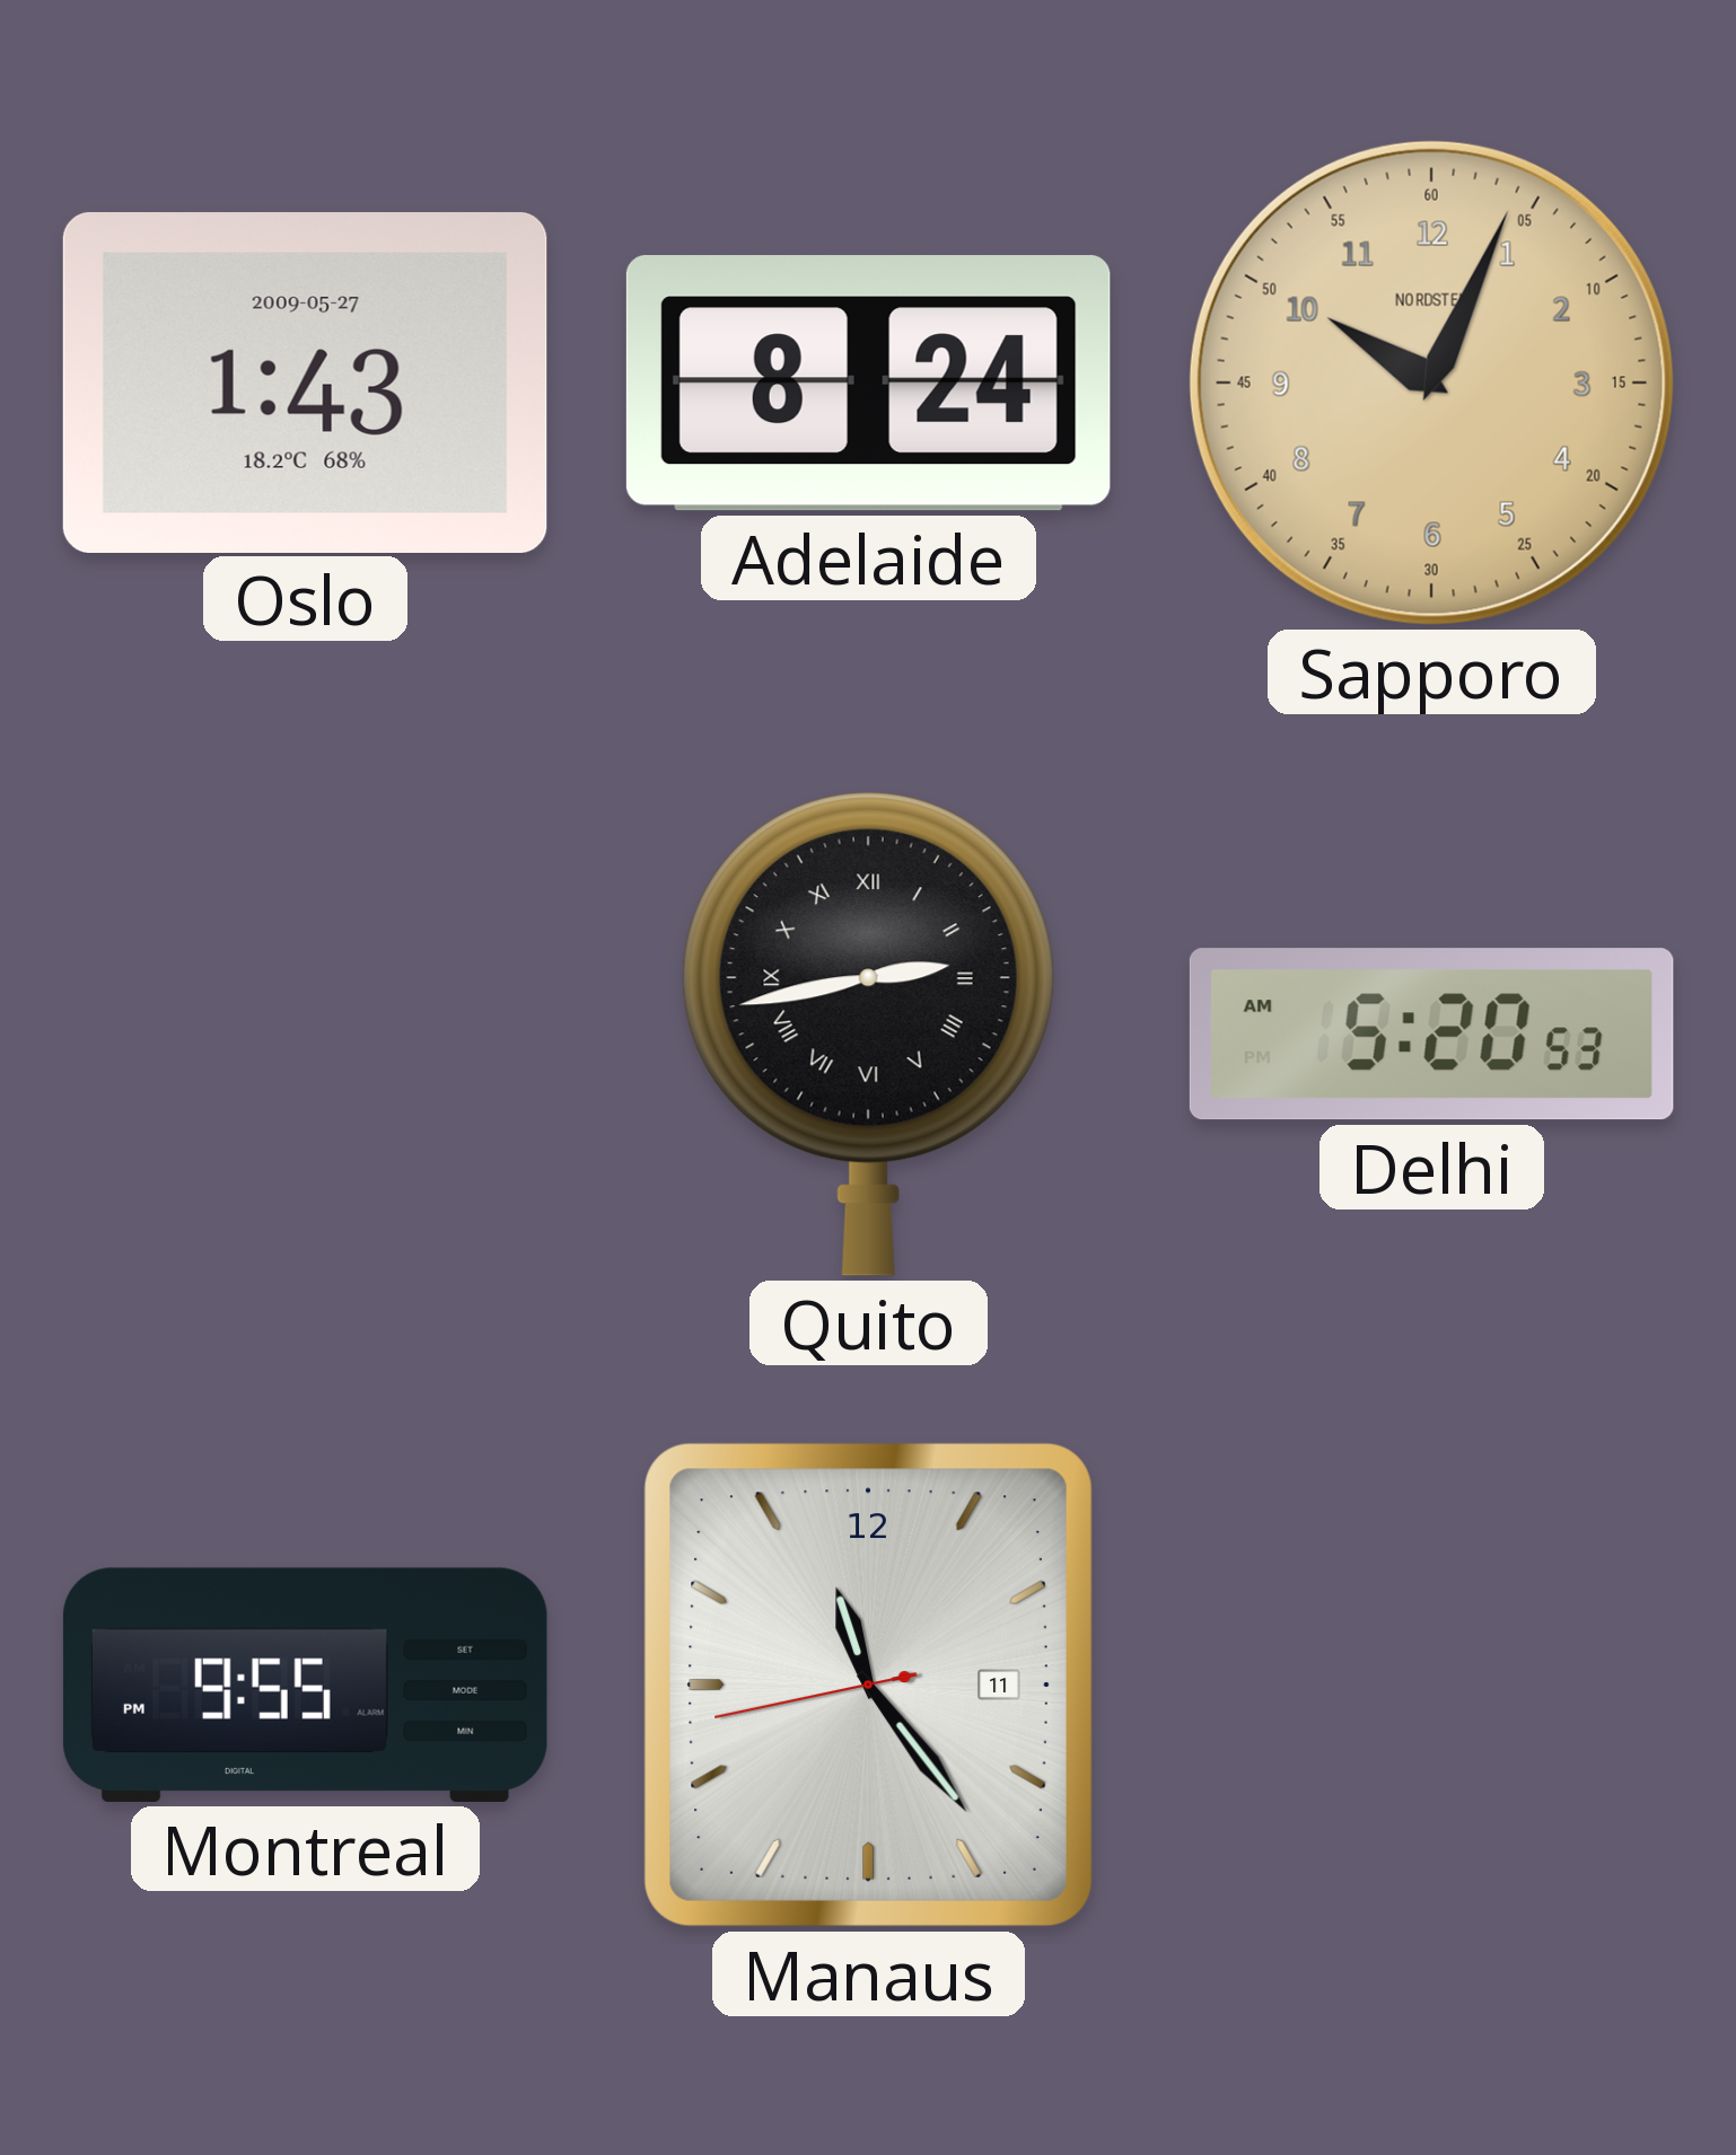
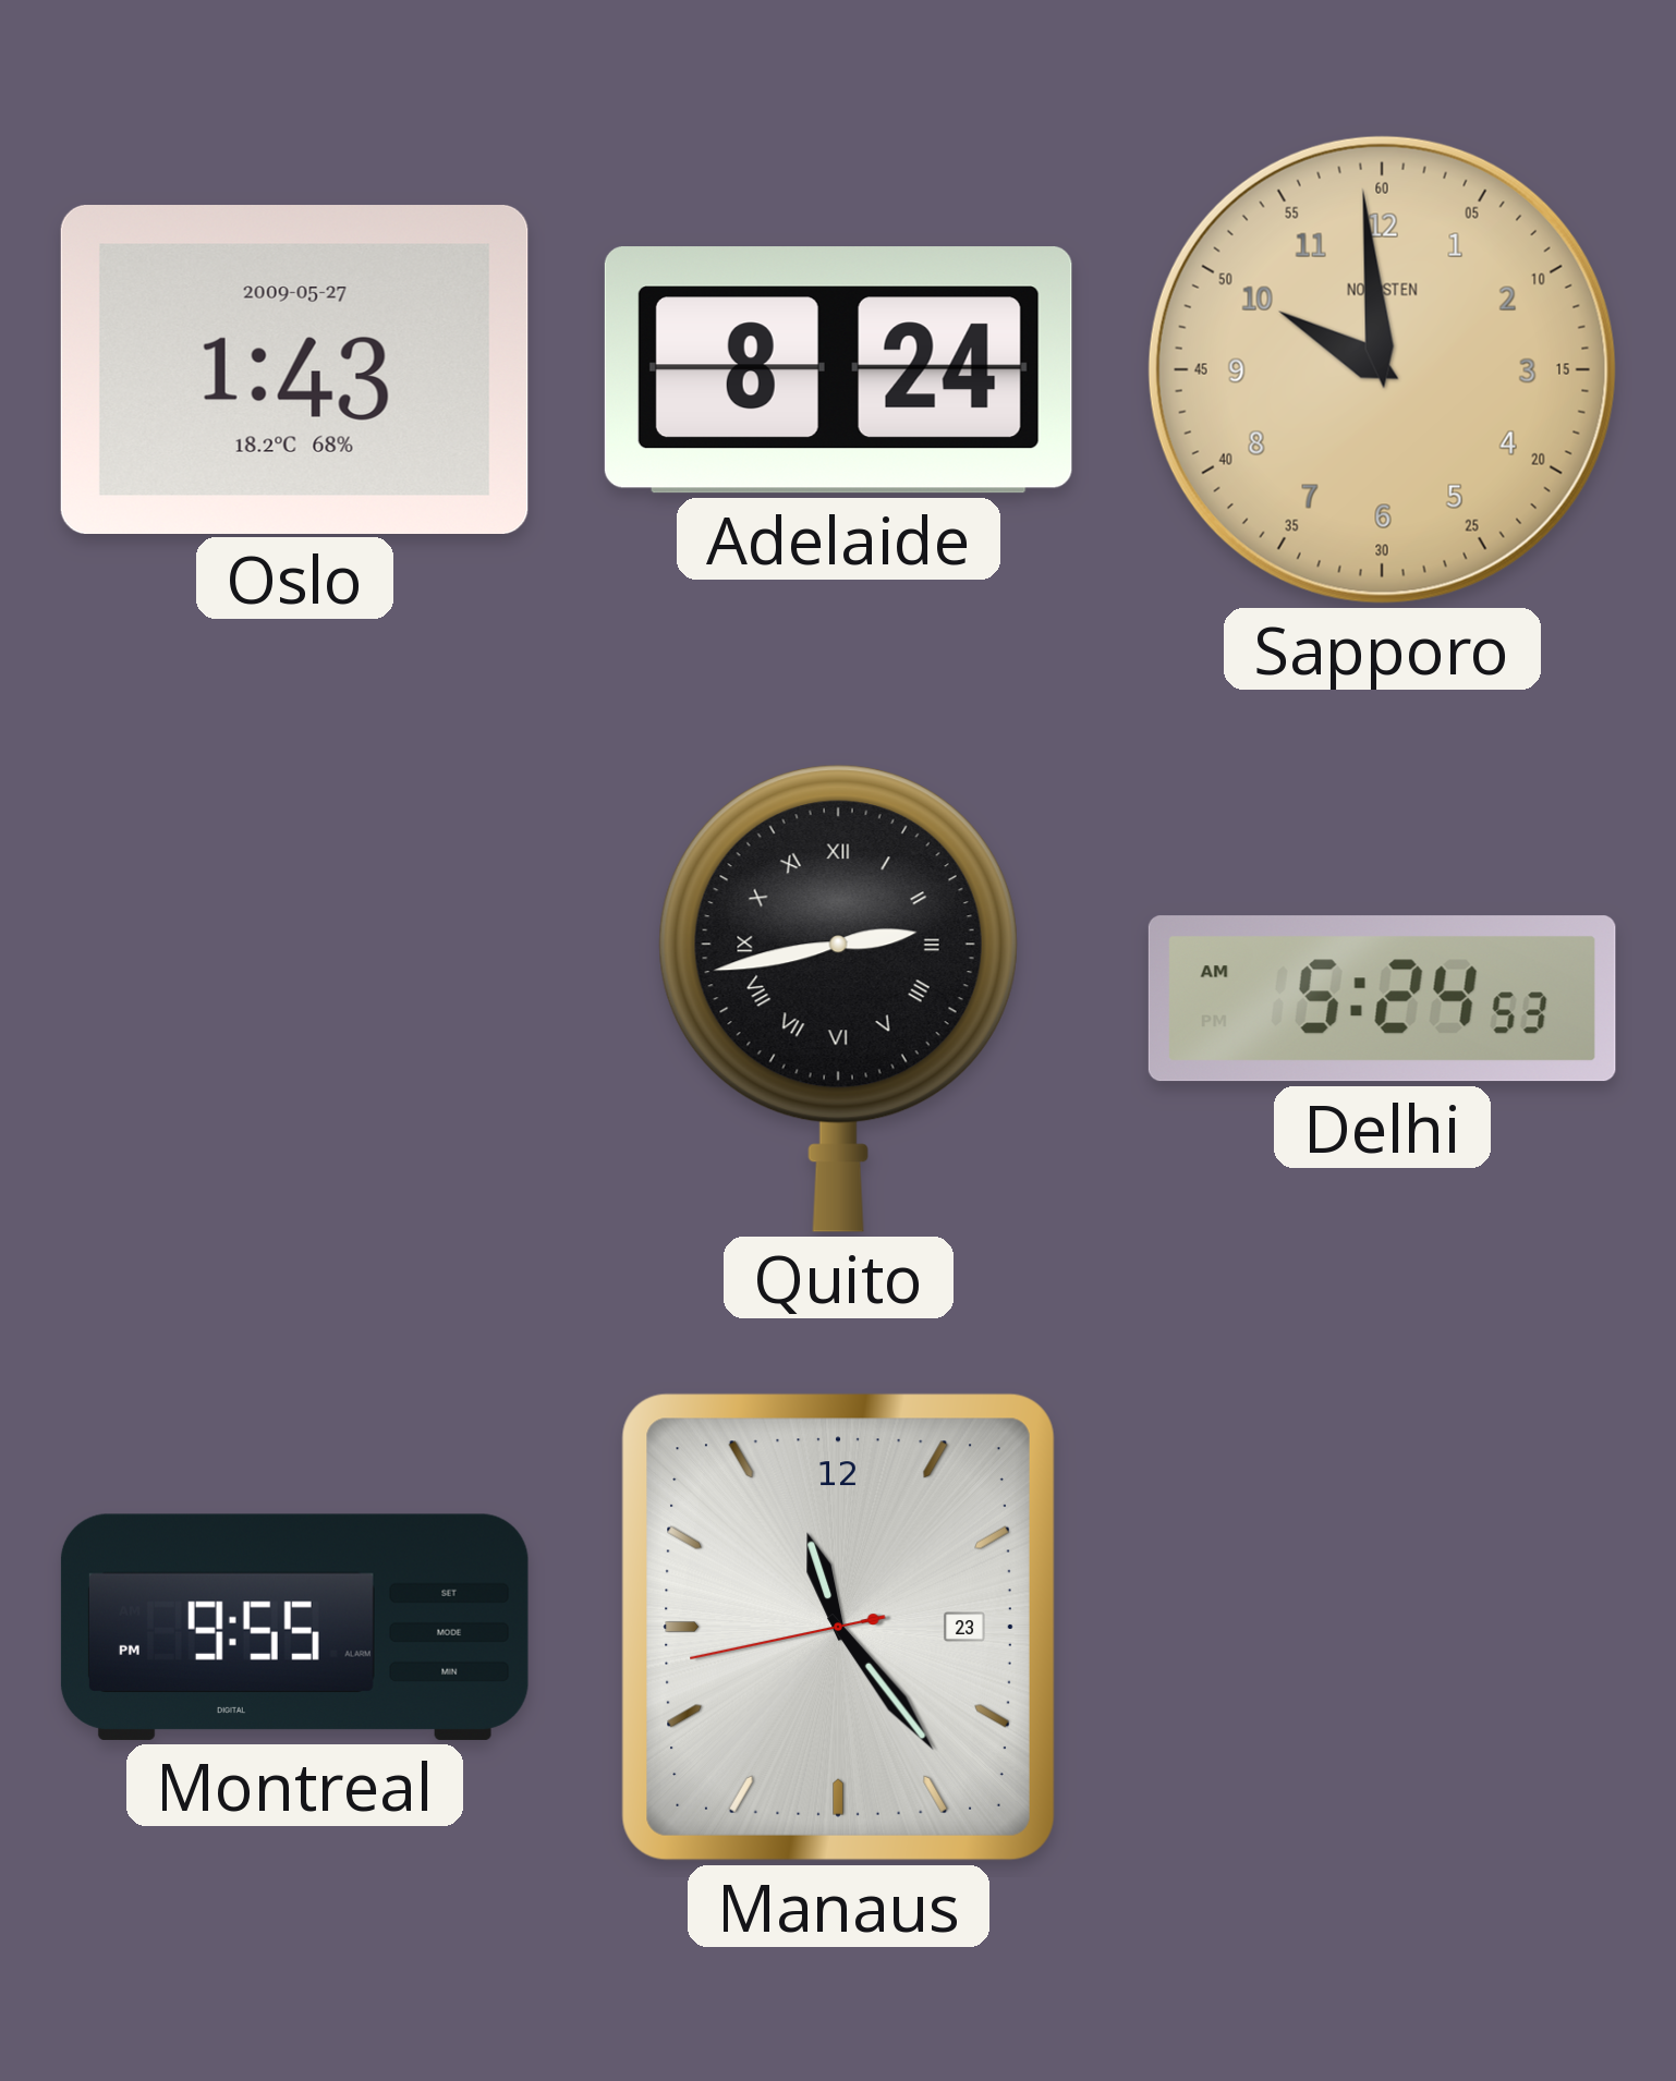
Sapporo: 10:04 -> 9:59
Delhi: 5:20 -> 5:24
Manaus date: 11 -> 23
